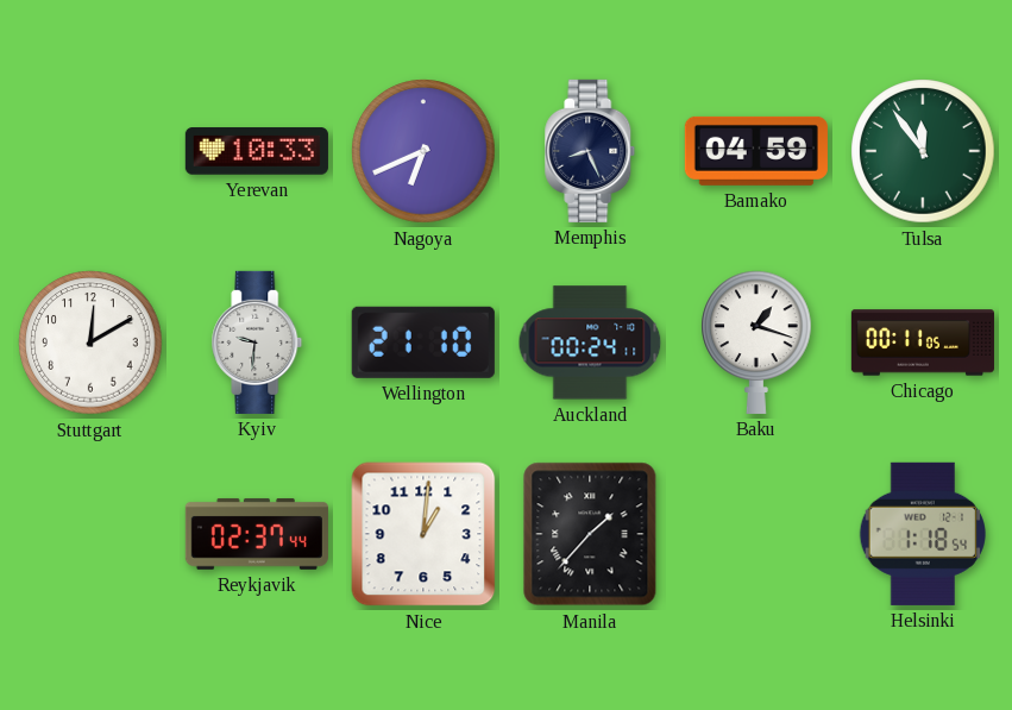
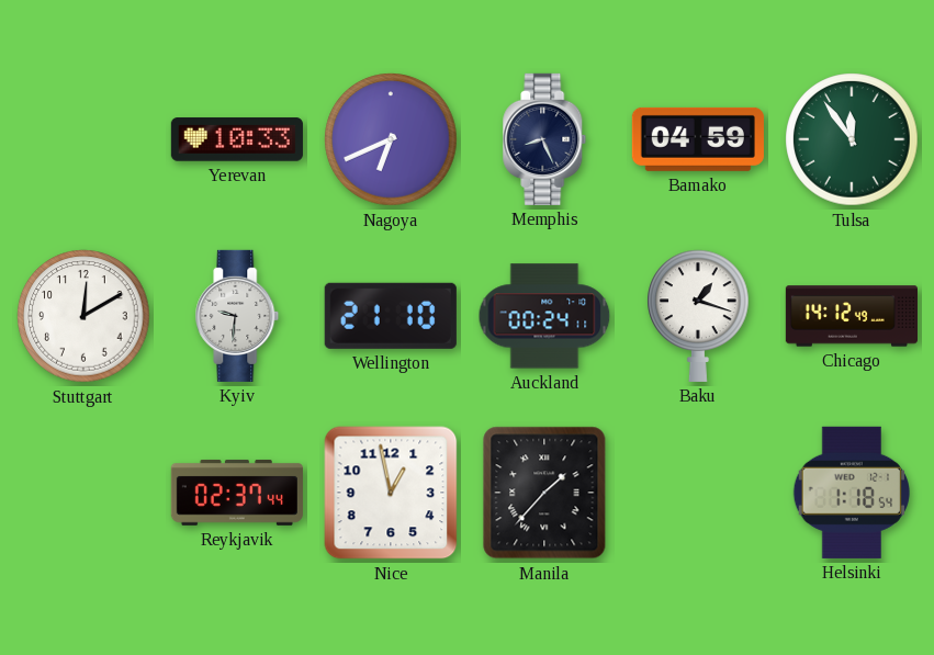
Chicago: 00:11 -> 14:12
Nice: 1:01 -> 12:58
